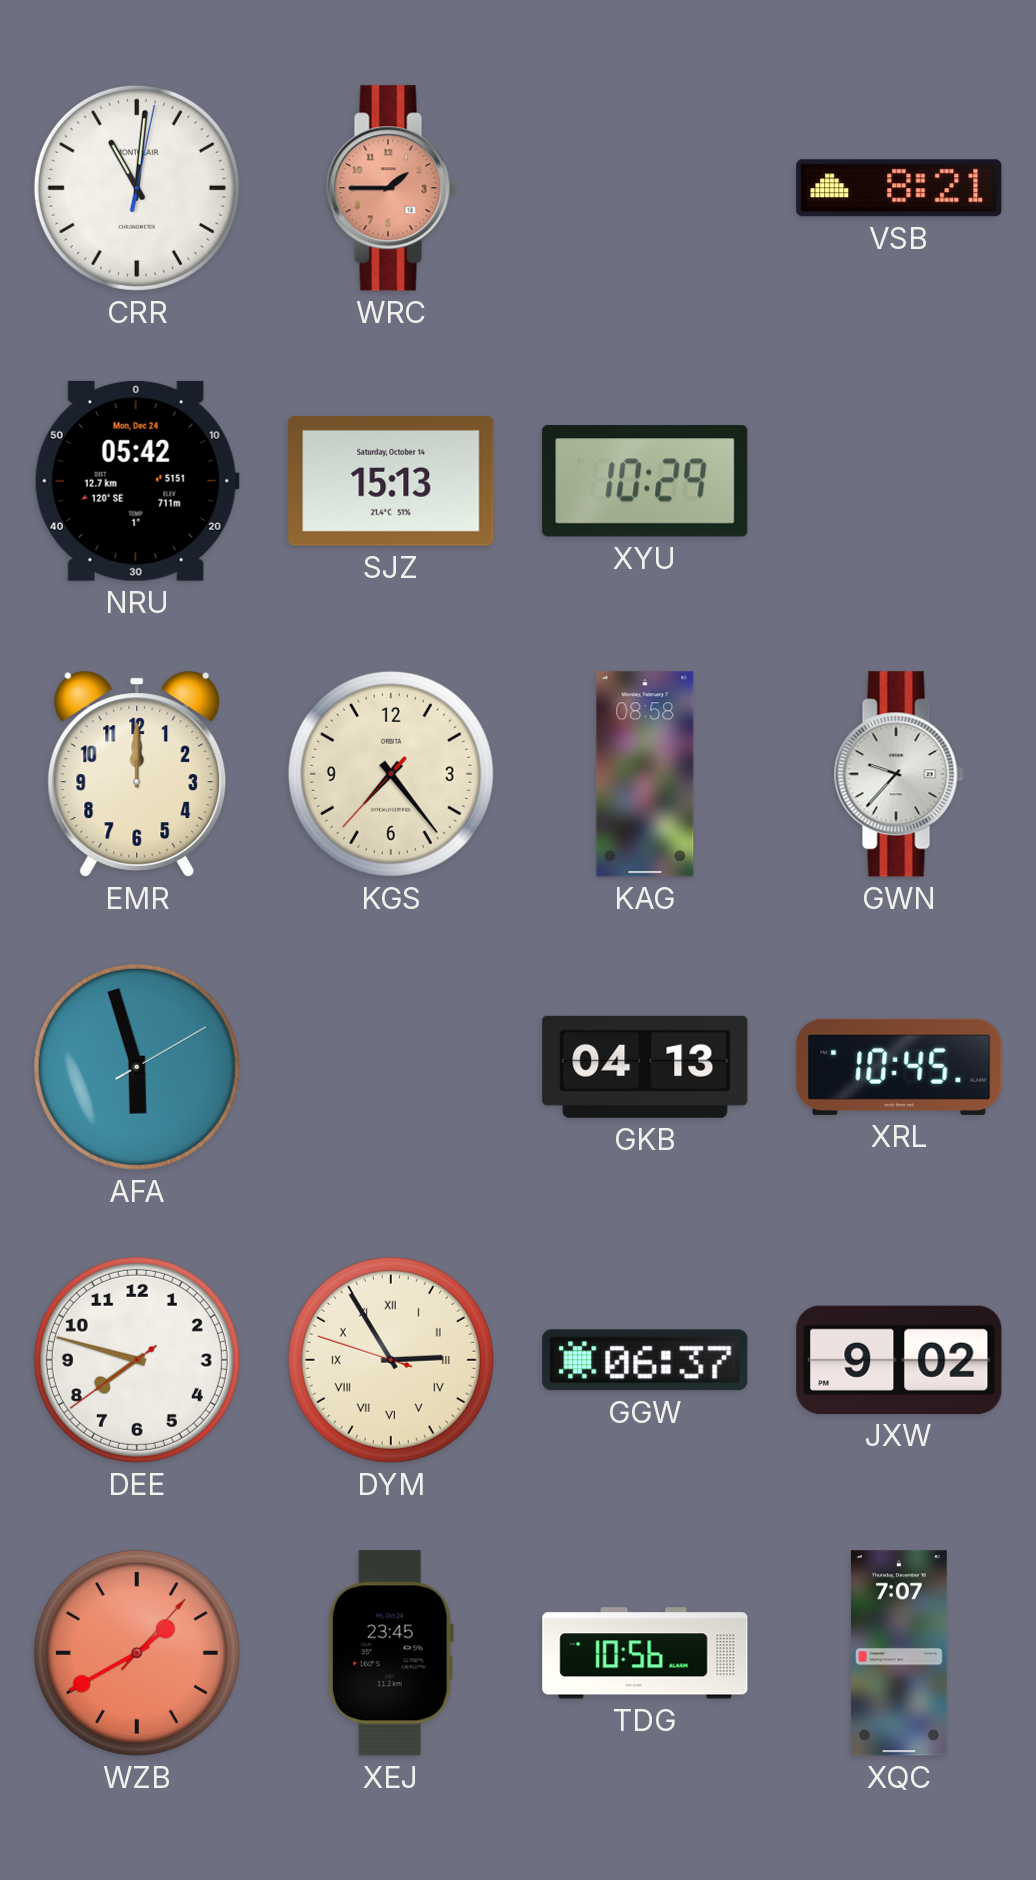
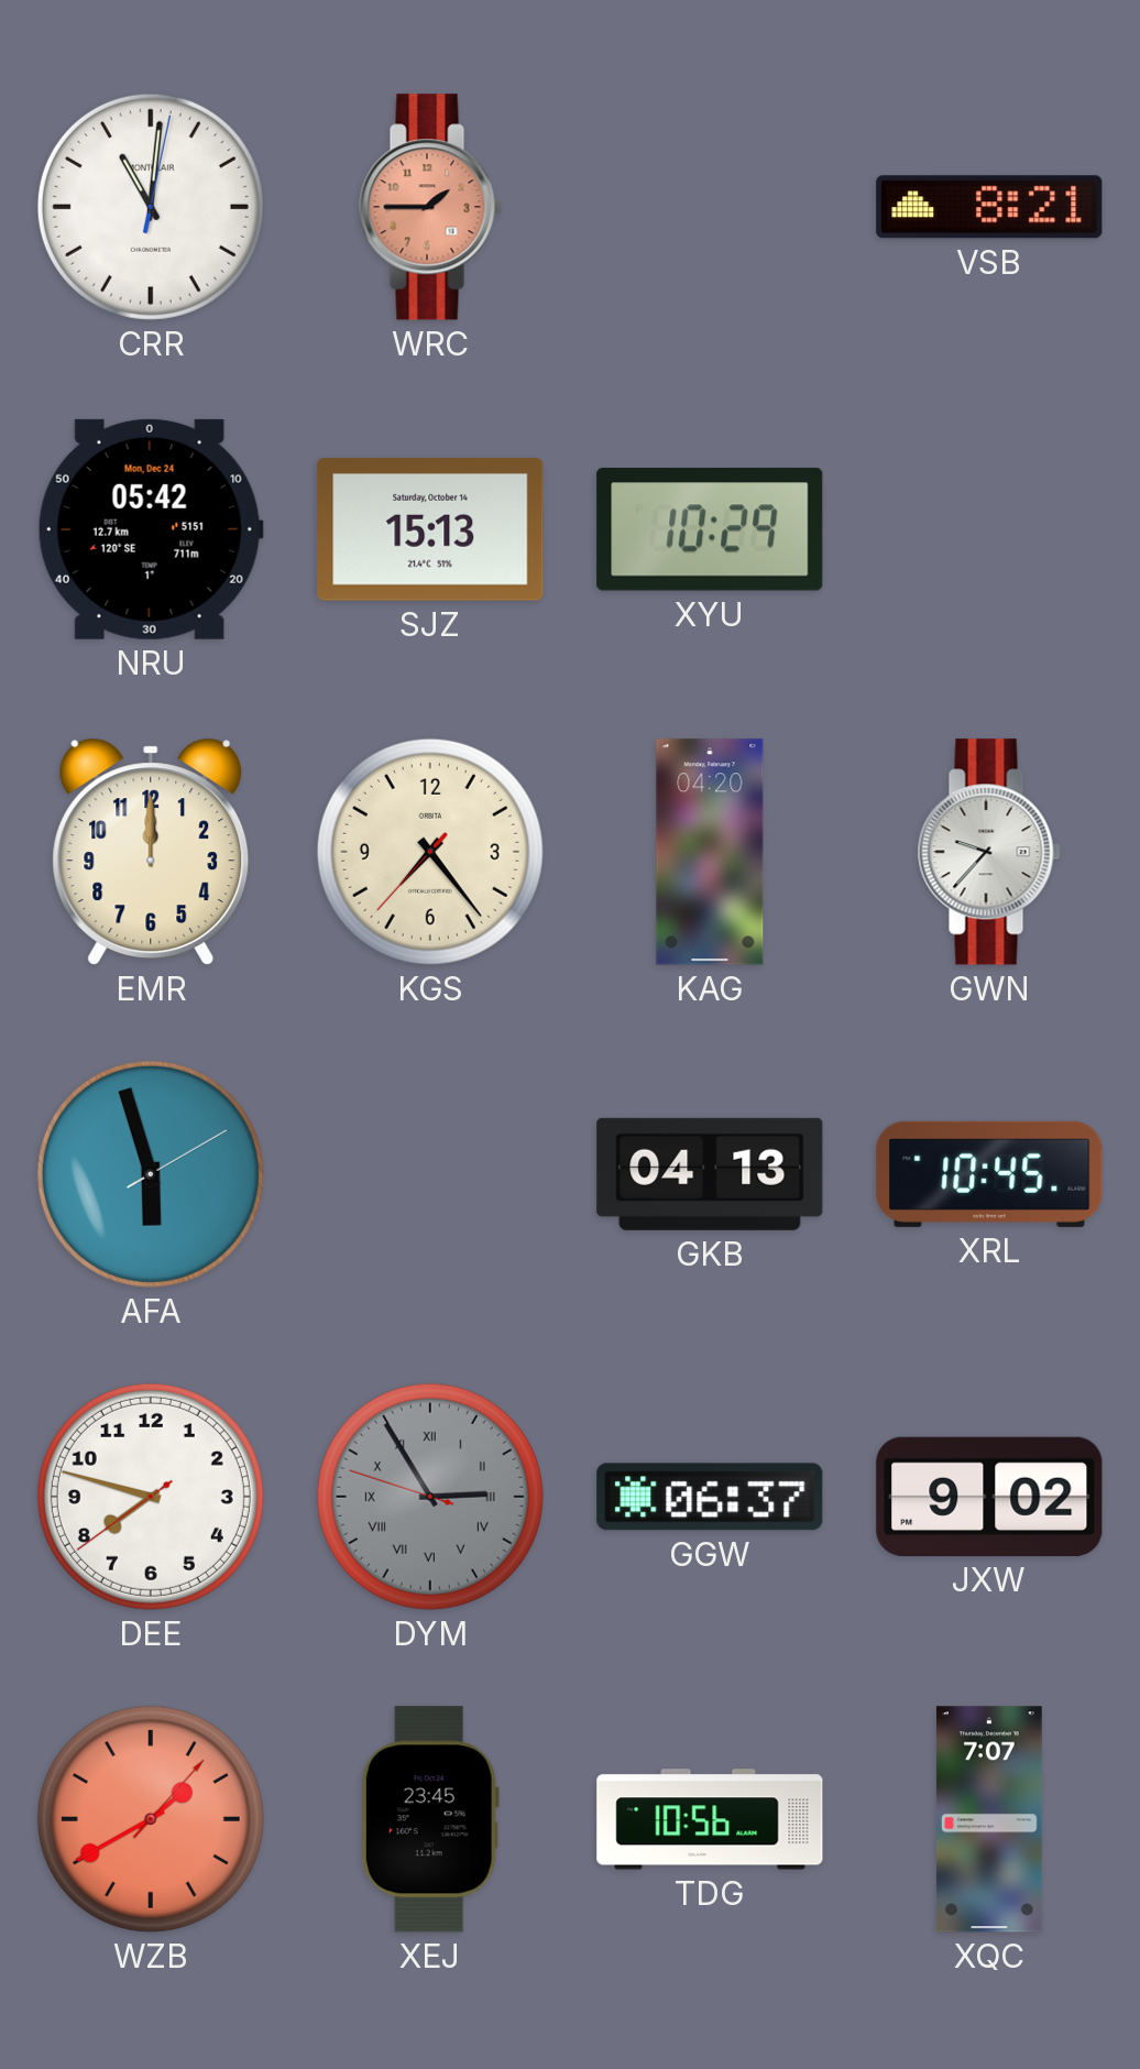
KAG: 08:58 -> 04:20
DYM dial: cream -> grey
